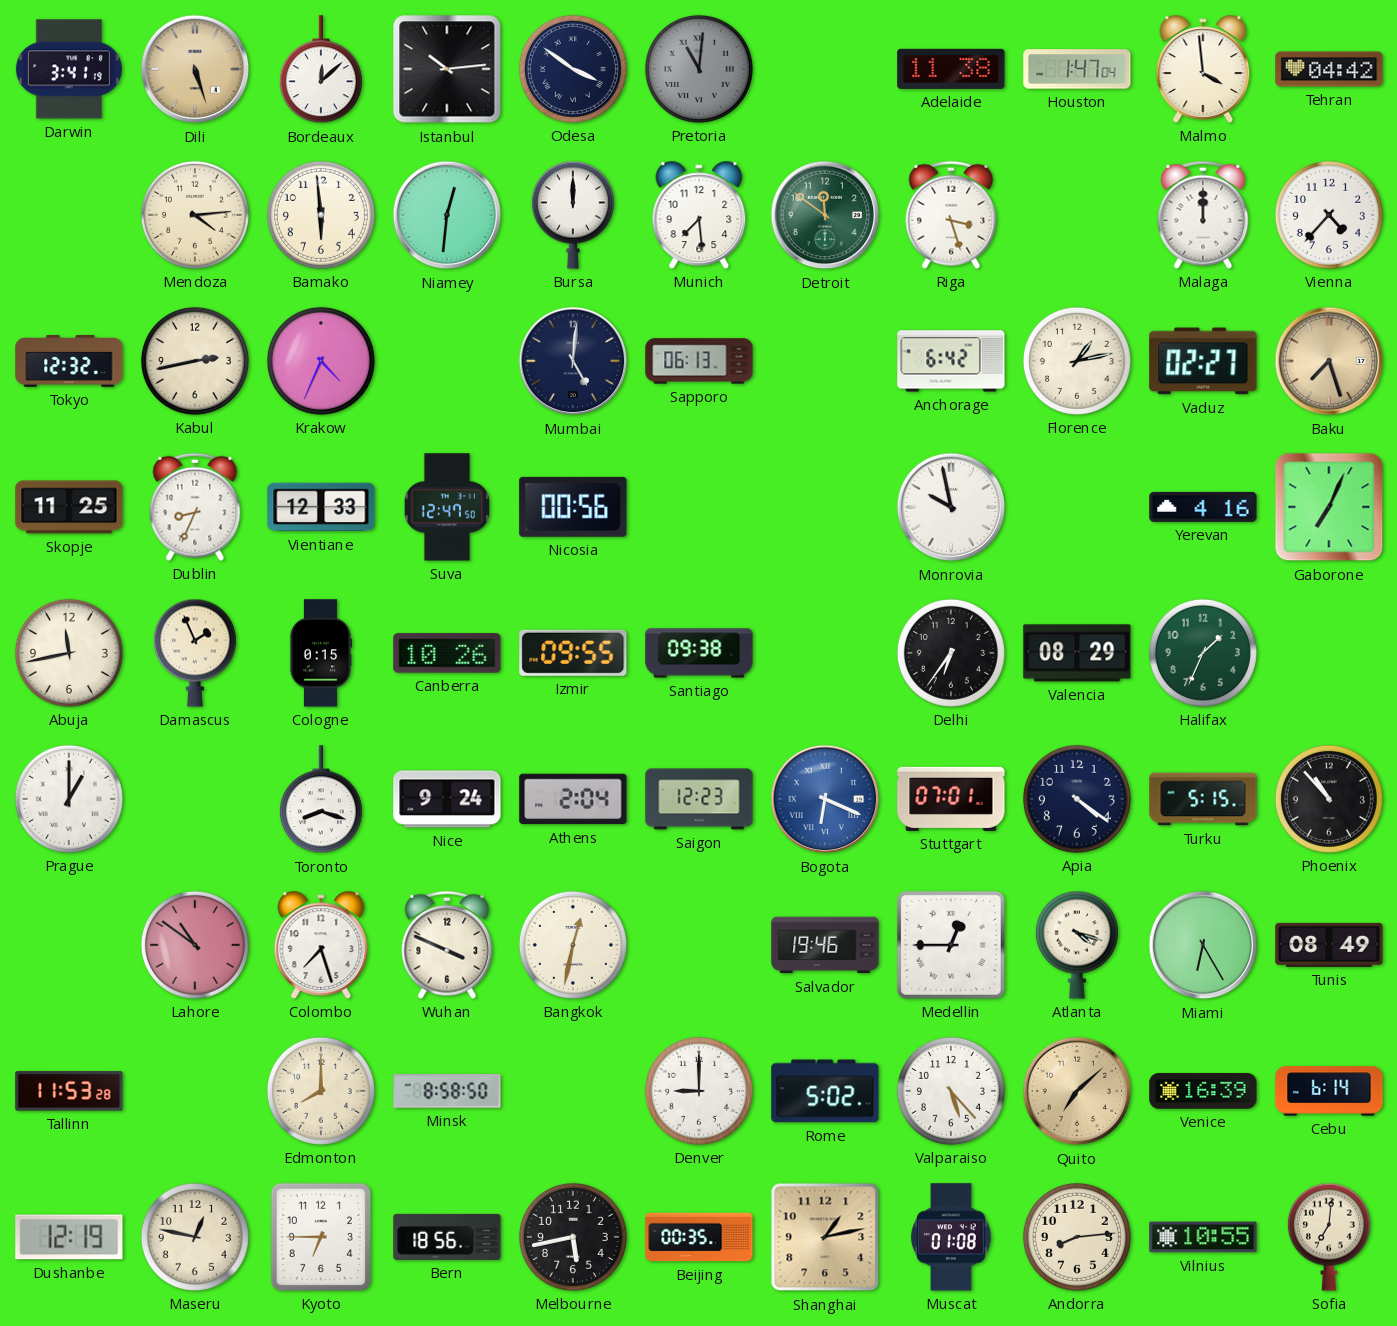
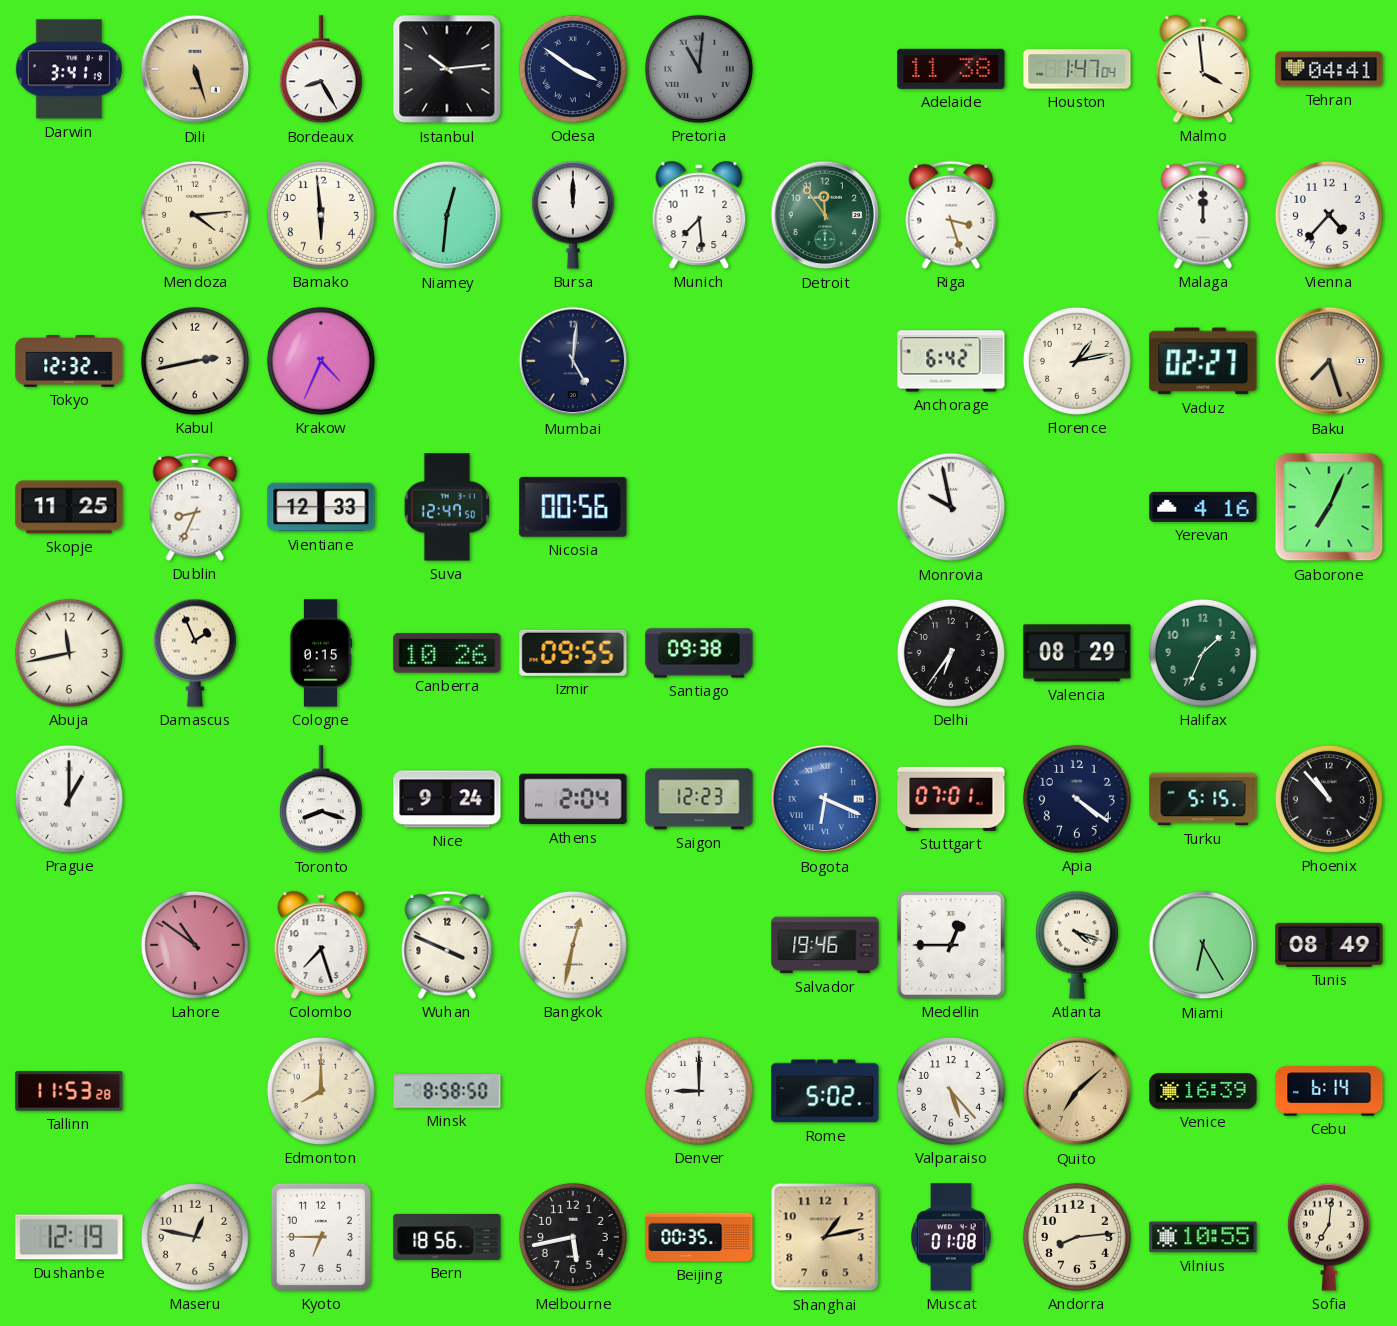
Bordeaux: 12:08 -> 8:25
Tehran: 04:42 -> 04:41
Detroit: 11:51 -> 11:54
Sapporo: 06:13 -> none
